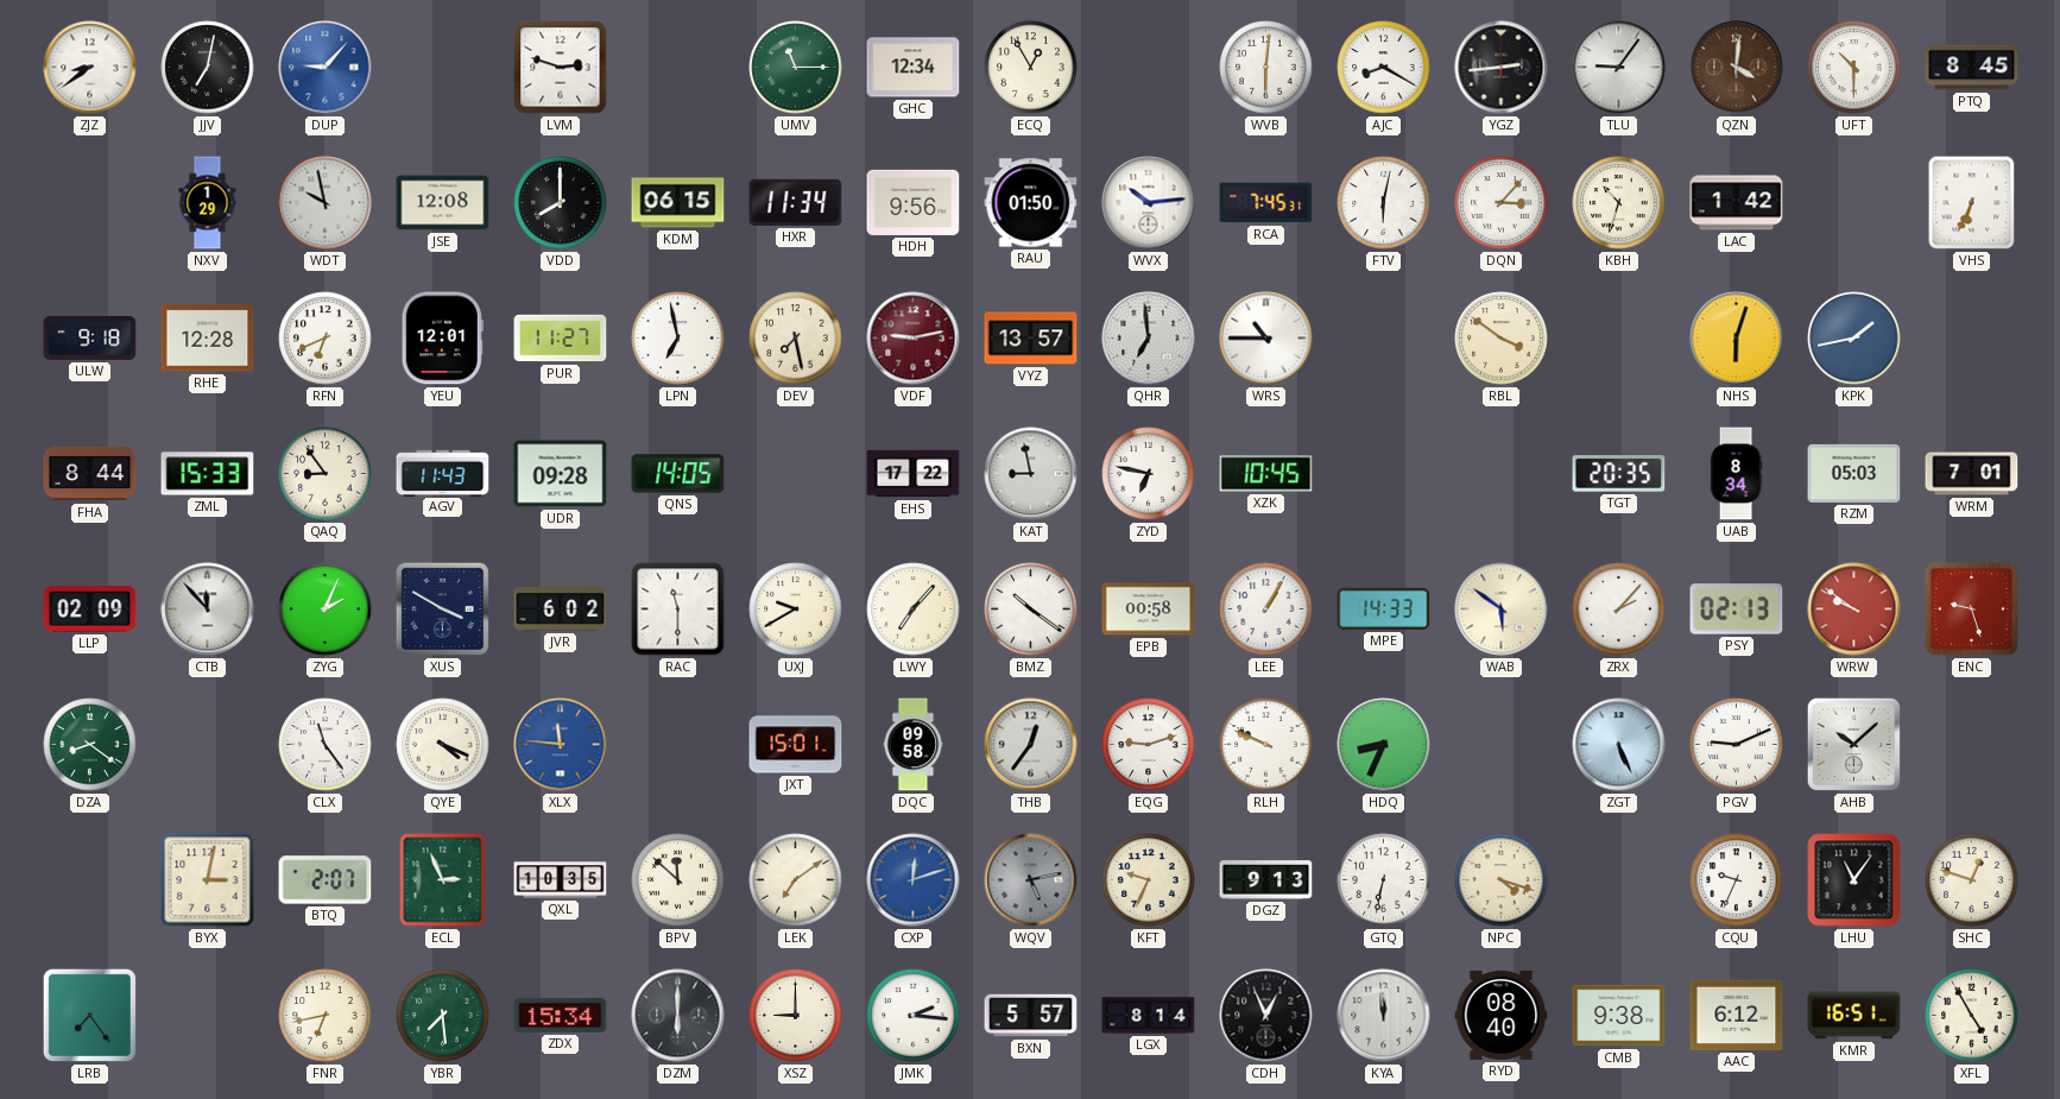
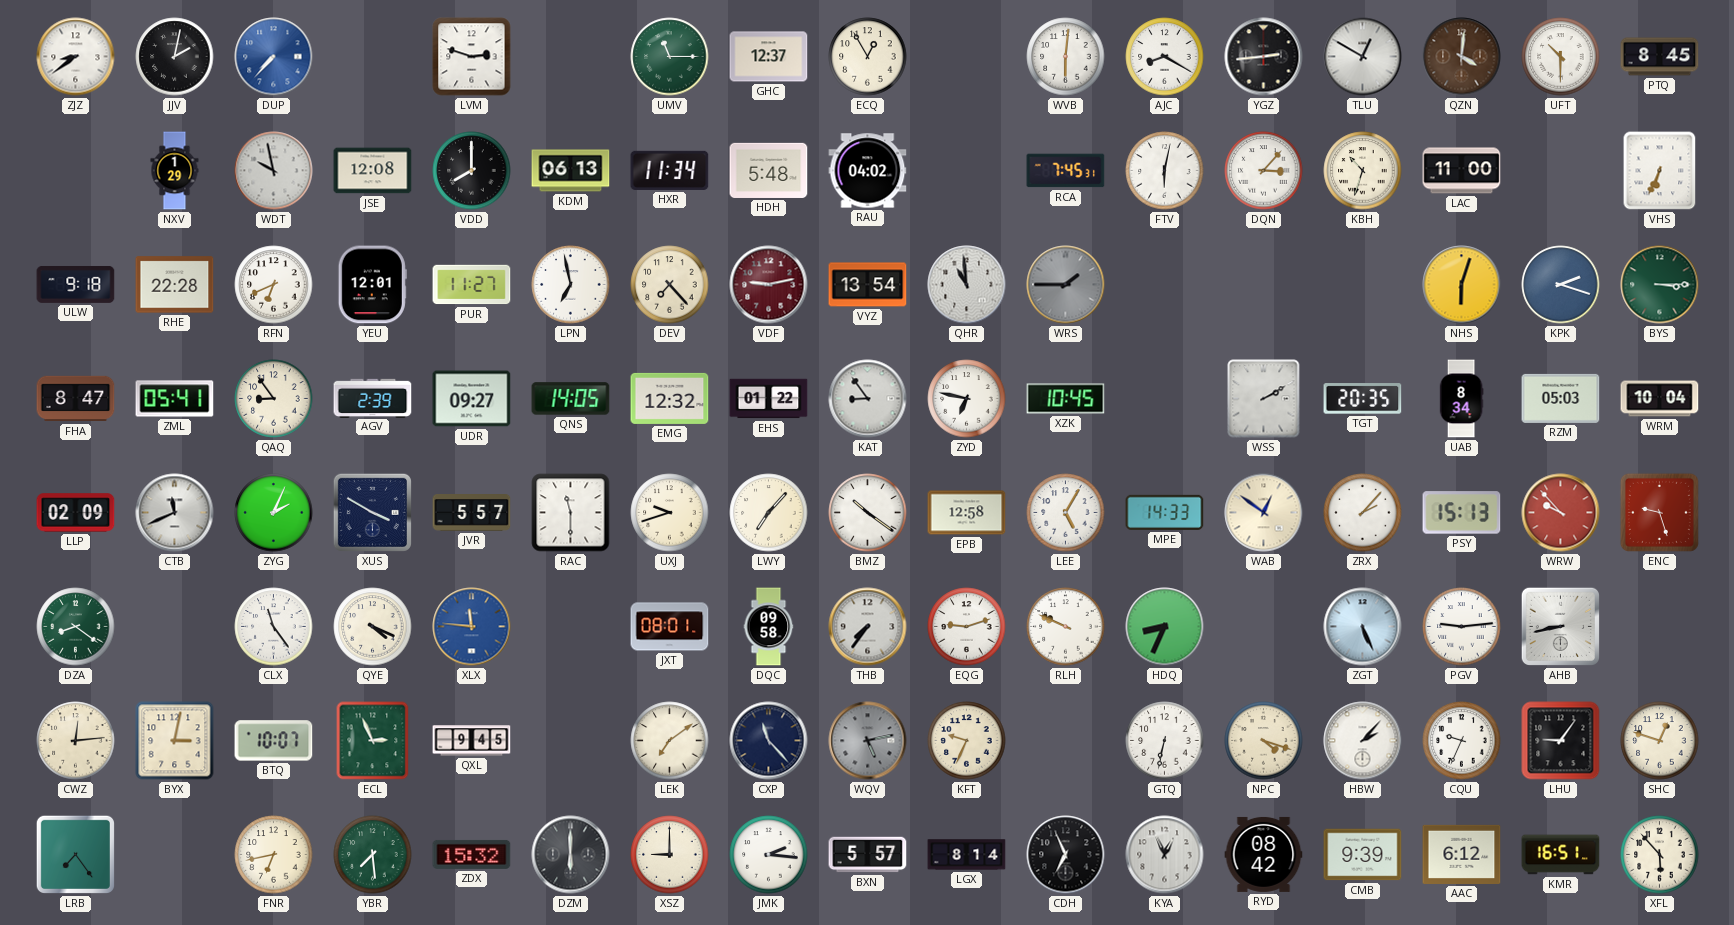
JJV: 7:02 -> 2:02
DUP: 9:07 -> 7:37
GHC: 12:34 -> 12:37
TLU: 9:06 -> 12:50
KDM: 06:15 -> 06:13
HDH: 9:56 -> 5:48
RAU: 01:50 -> 04:02
WVX: 10:14 -> none
LAC: 1:42 -> 11:00
RHE: 12:28 -> 22:28
DEV: 7:28 -> 7:23
VYZ: 13:57 -> 13:54
QHR: 6:59 -> 10:59
WRS: 10:45 -> 1:45
WRS dial: white -> grey
RBL: 3:51 -> none
KPK: 1:43 -> 2:18
BYS: none -> 3:15
FHA: 8:44 -> 8:47
ZML: 15:33 -> 05:41
AGV: 11:43 -> 2:39
UDR: 09:28 -> 09:27
EMG: none -> 12:32
EHS: 17:22 -> 01:22
KAT: 8:58 -> 8:54
WSS: none -> 2:10
WRM: 7:01 -> 10:04
CTB: 11:53 -> 11:41
JVR: 6:02 -> 5:57
UXJ: 9:40 -> 9:42
EPB: 00:58 -> 12:58
LEE: 1:05 -> 5:05
WAB: 5:51 -> 12:51
PSY: 02:13 -> 15:13
WRW: 9:51 -> 9:53
JXT: 15:01 -> 08:01
THB: 12:36 -> 7:36
PGV: 9:11 -> 9:14
AHB: 10:08 -> 8:43
CWZ: none -> 12:14
BTQ: 2:07 -> 10:07
QXL: 10:35 -> 9:45
BPV: 11:52 -> none
CXP: 12:12 -> 11:23
CXP dial: blue -> navy
DGZ: 9:13 -> none
HBW: none -> 2:07
LHU: 11:06 -> 9:06
ZDX: 15:34 -> 15:32
CDH: 12:56 -> 6:56
KYA: 11:59 -> 12:56
RYD: 08:40 -> 08:42
CMB: 9:38 -> 9:39
XFL: 4:55 -> 5:53
